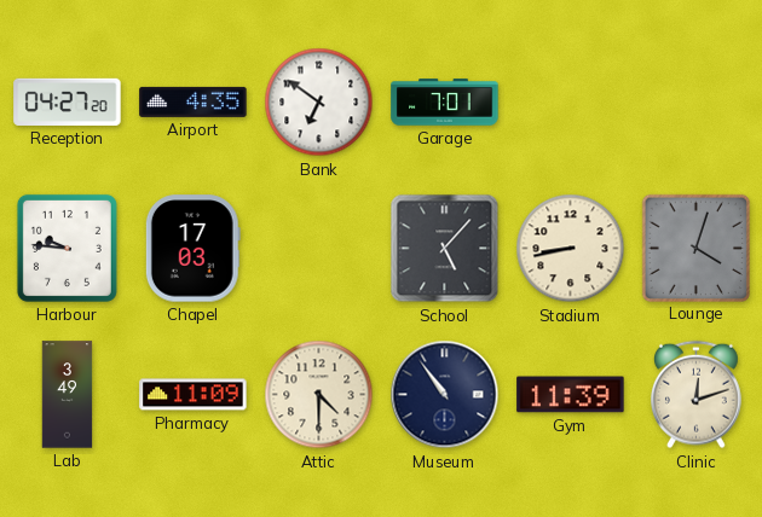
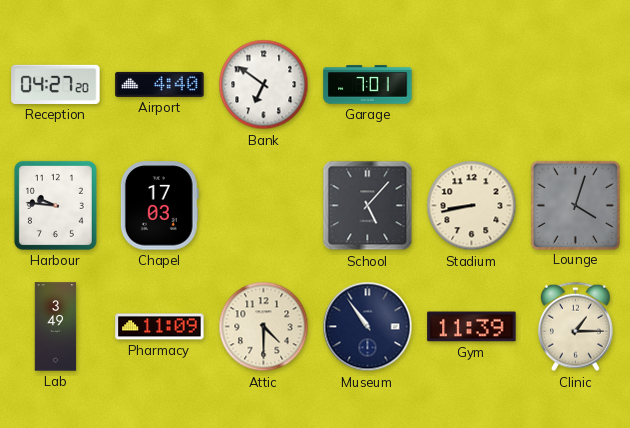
Airport: 4:35 -> 4:40
Clinic: 12:12 -> 1:15
